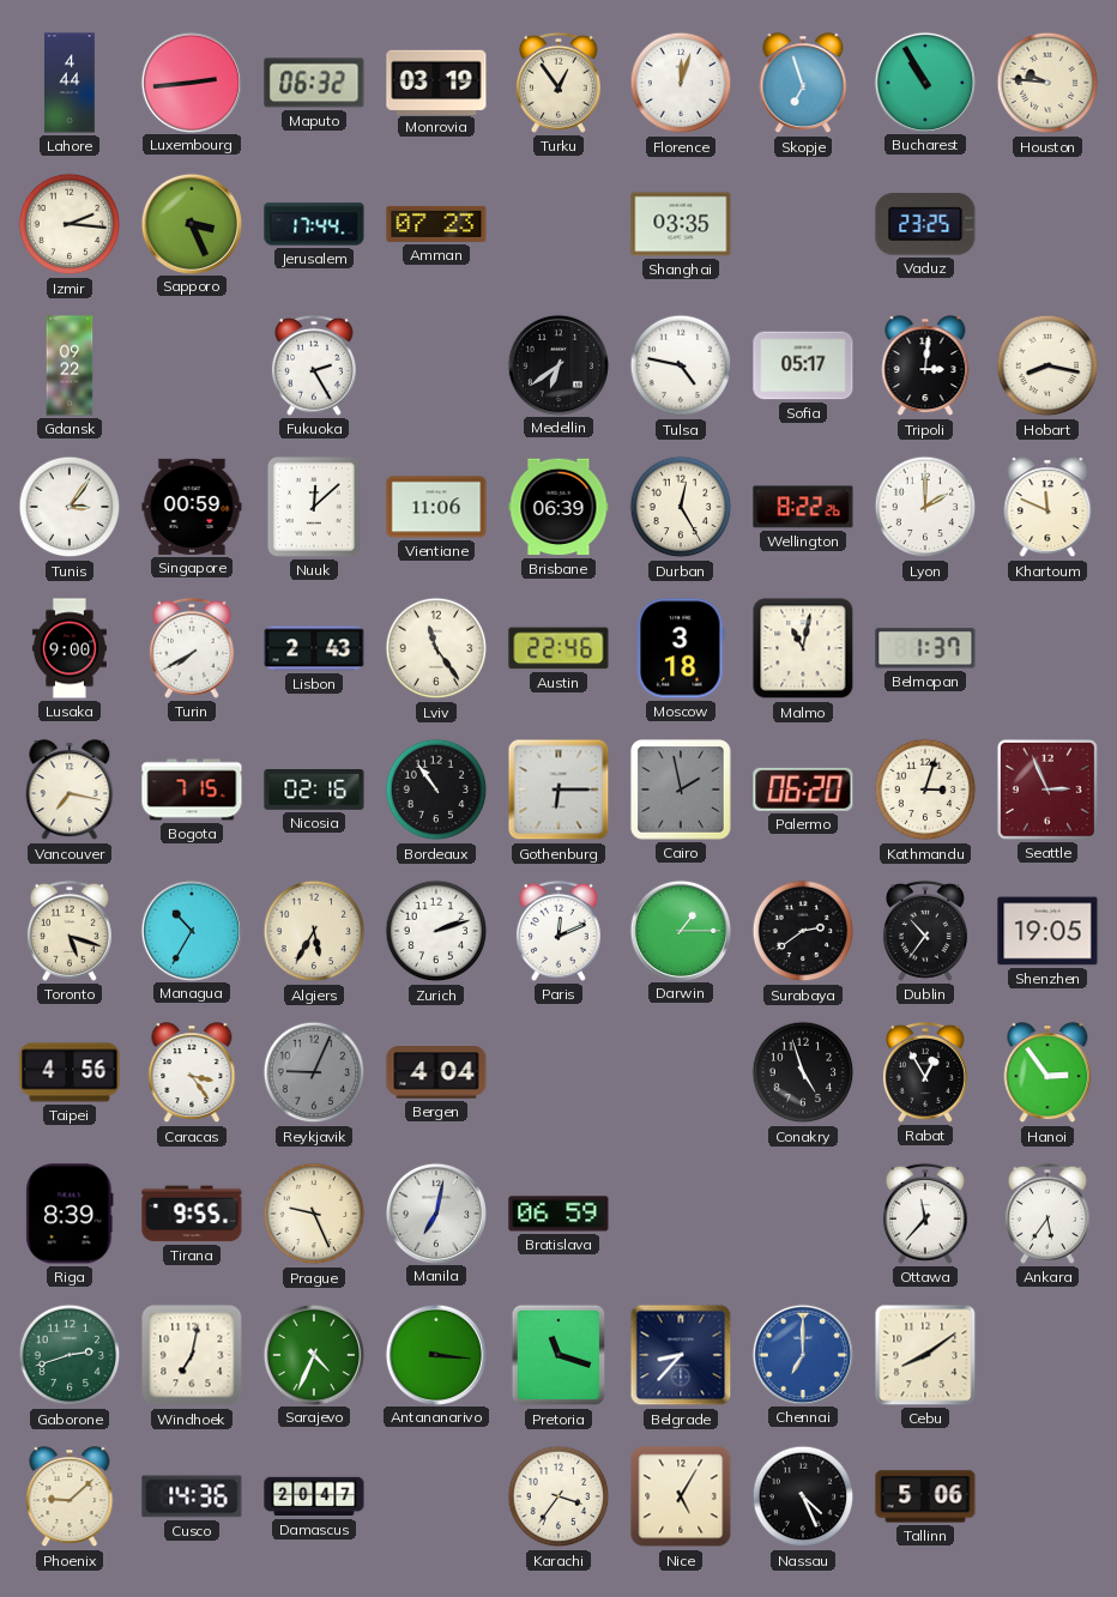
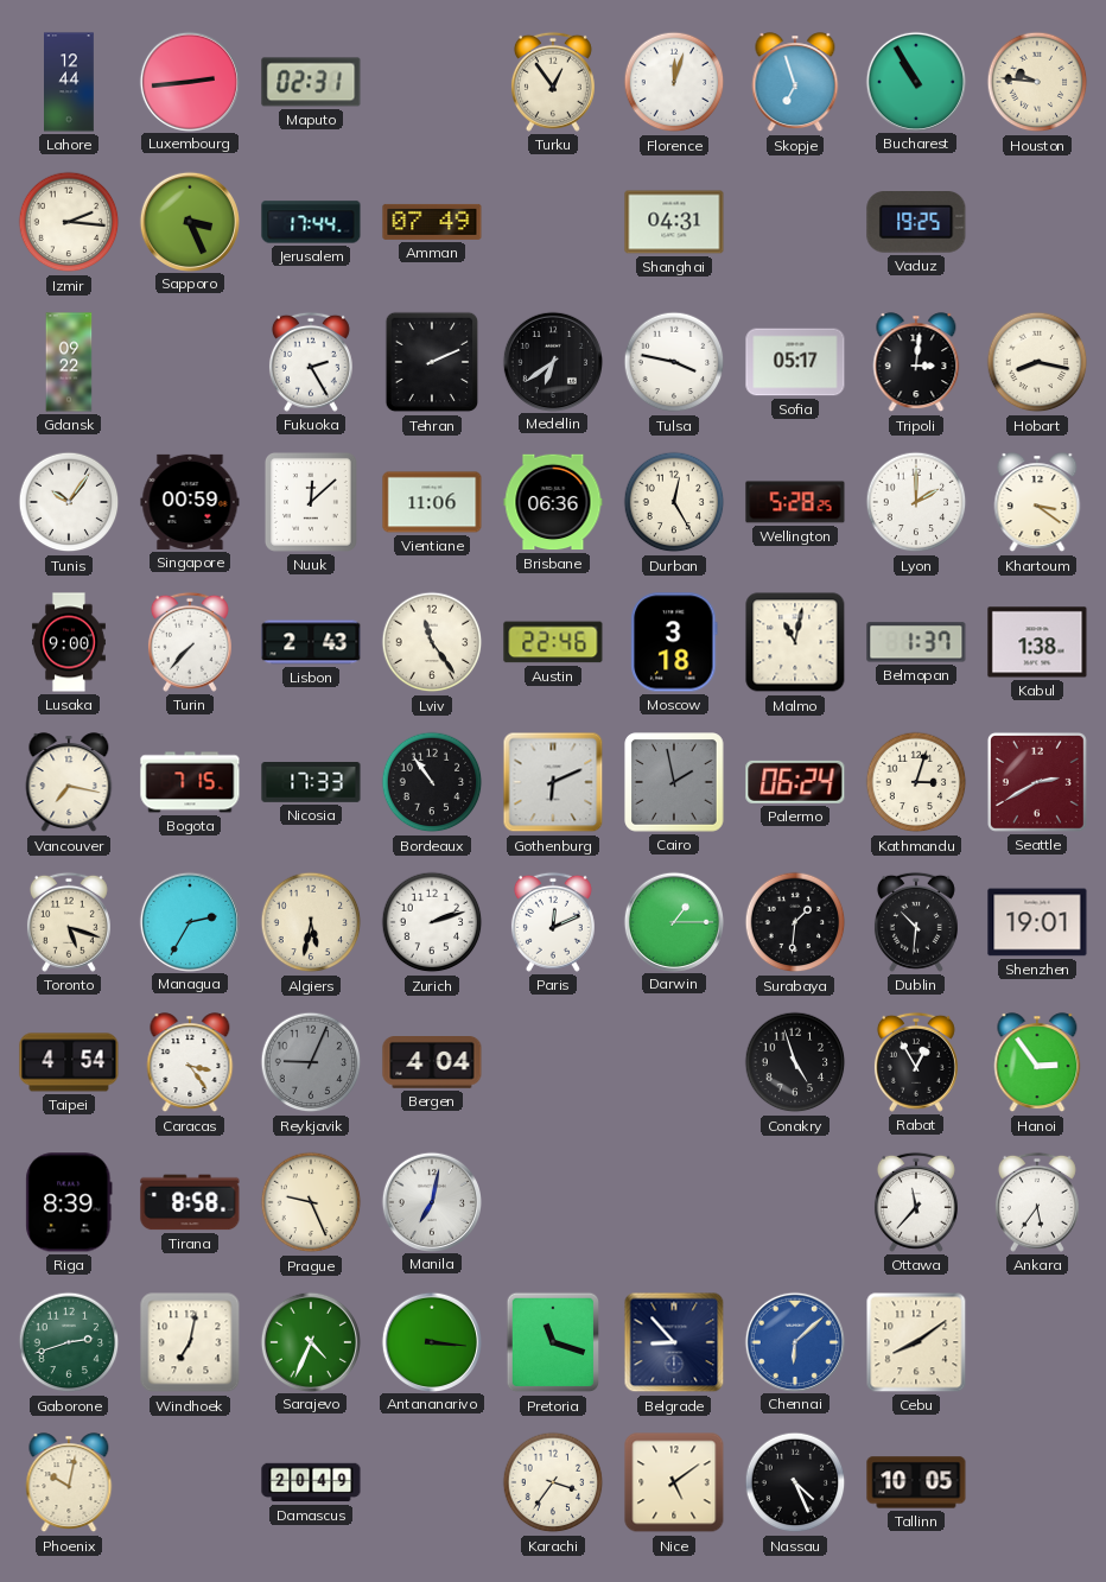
Lahore: 4:44 -> 12:44
Maputo: 06:32 -> 02:31
Monrovia: 03:19 -> none
Amman: 07:23 -> 07:49
Shanghai: 03:35 -> 04:31
Vaduz: 23:25 -> 19:25
Tehran: none -> 2:11
Tulsa: 4:47 -> 3:47
Tunis: 3:06 -> 10:06
Brisbane: 06:39 -> 06:36
Wellington: 8:22 -> 5:28
Khartoum: 11:49 -> 3:21
Turin: 7:40 -> 7:37
Kabul: none -> 1:38
Nicosia: 02:16 -> 17:33
Gothenburg: 6:15 -> 6:11
Palermo: 06:20 -> 06:24
Seattle: 2:56 -> 2:40
Managua: 10:35 -> 2:35
Algiers: 5:35 -> 5:32
Surabaya: 2:39 -> 1:31
Dublin: 10:36 -> 10:31
Shenzhen: 19:05 -> 19:01
Taipei: 4:56 -> 4:54
Tirana: 9:55 -> 8:58
Bratislava: 06:59 -> none
Belgrade: 8:37 -> 8:53
Chennai: 7:00 -> 6:08
Phoenix: 9:08 -> 10:02
Cusco: 14:36 -> none
Damascus: 20:47 -> 20:49
Nice: 5:05 -> 5:09
Tallinn: 5:06 -> 10:05
